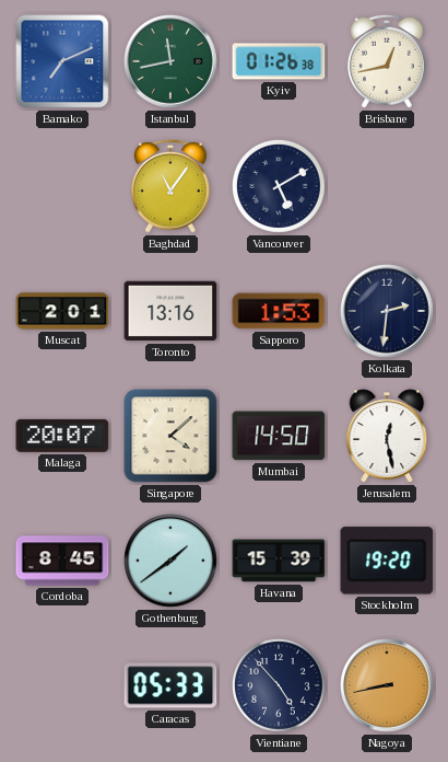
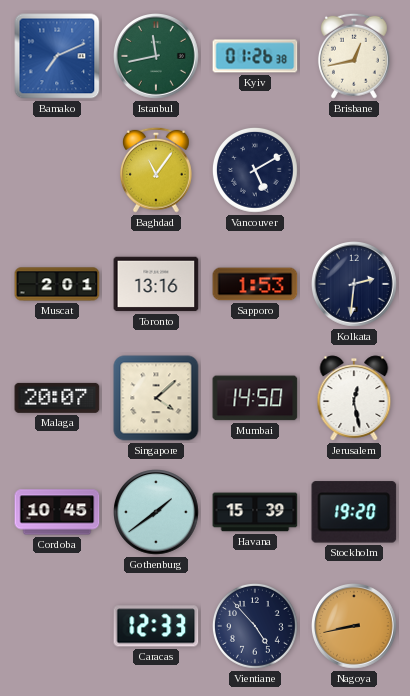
Cordoba: 8:45 -> 10:45
Caracas: 05:33 -> 12:33
